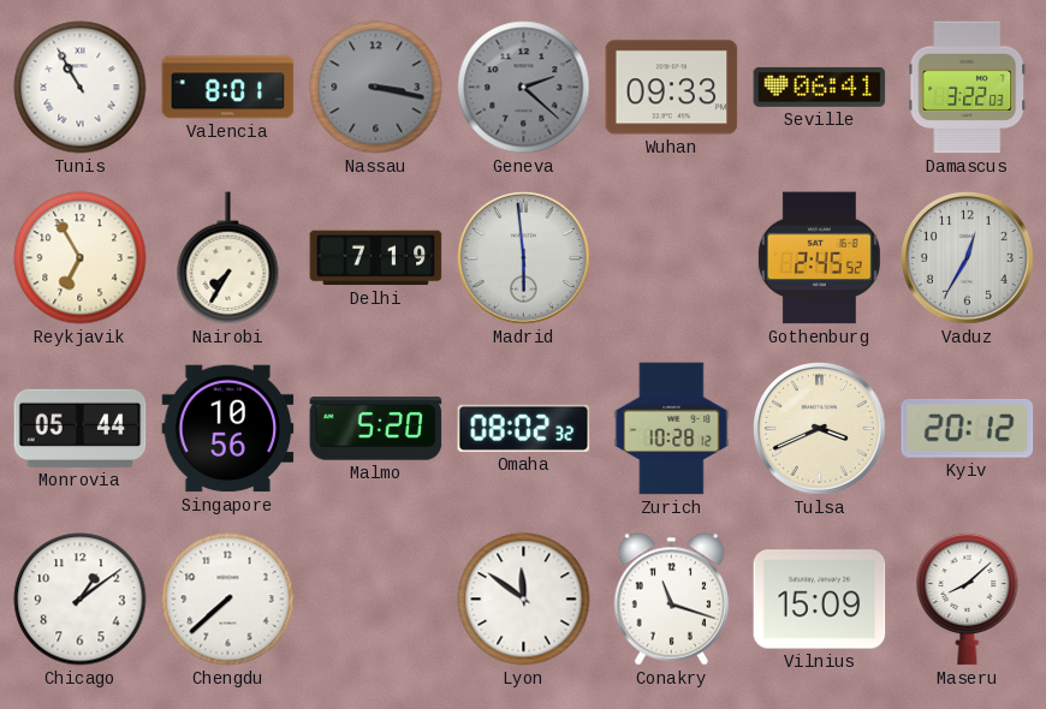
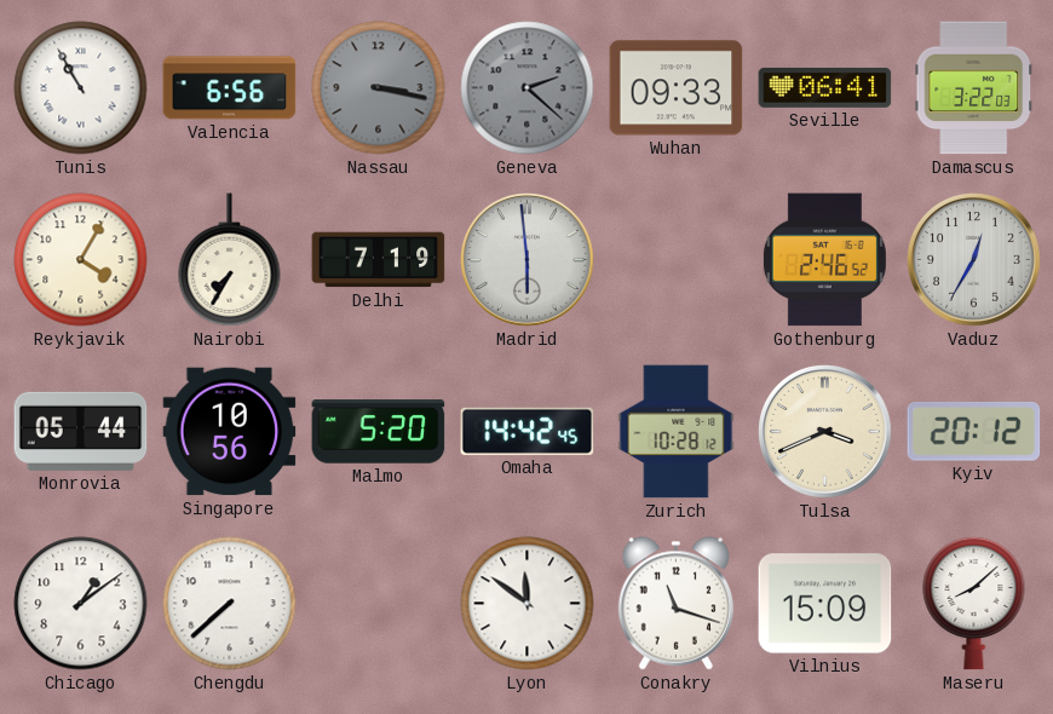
Valencia: 8:01 -> 6:56
Reykjavik: 6:55 -> 4:05
Gothenburg: 2:45 -> 2:46
Omaha: 08:02 -> 14:42
